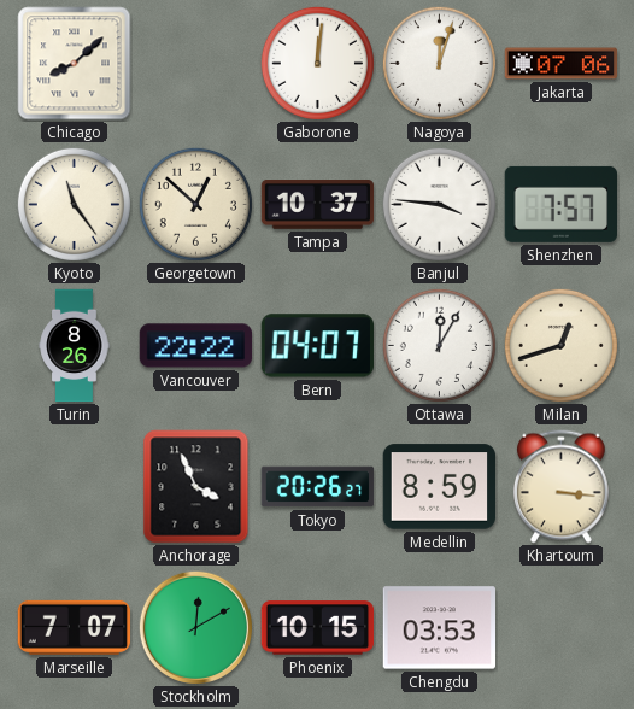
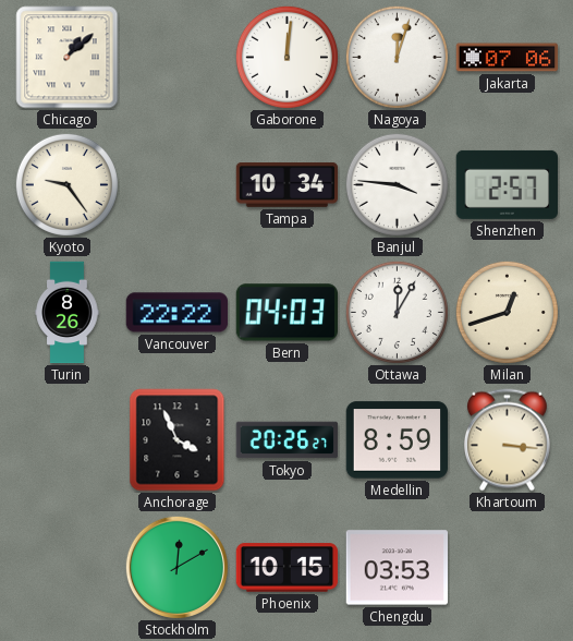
Chicago: 8:08 -> 1:08
Kyoto: 11:24 -> 9:24
Georgetown: 12:52 -> none
Tampa: 10:37 -> 10:34
Shenzhen: 7:57 -> 2:57
Bern: 04:07 -> 04:03
Marseille: 7:07 -> none
